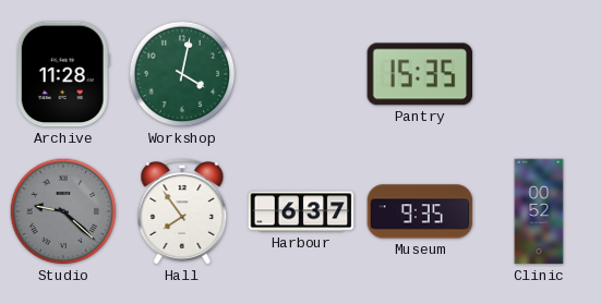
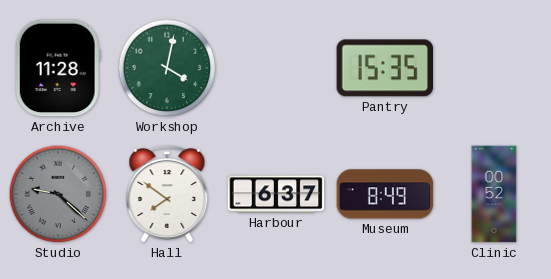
Hall: 7:54 -> 7:51
Museum: 9:35 -> 8:49
